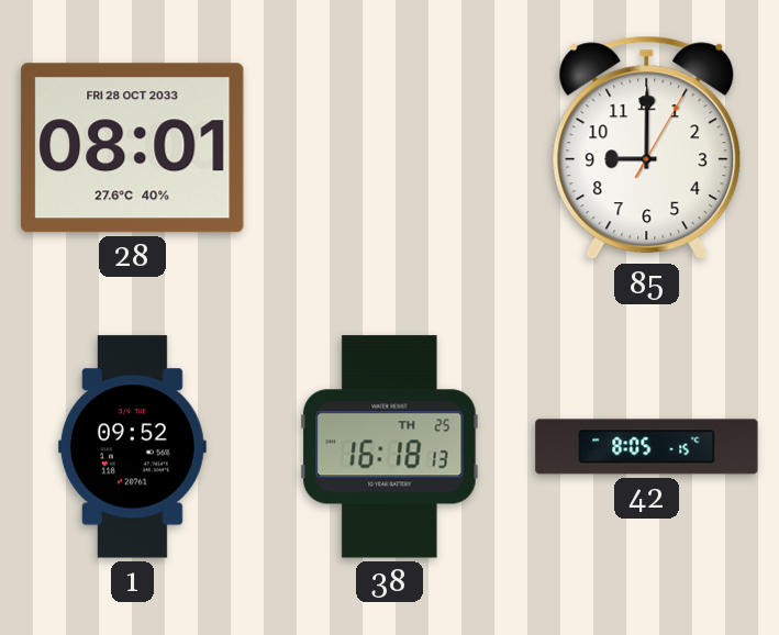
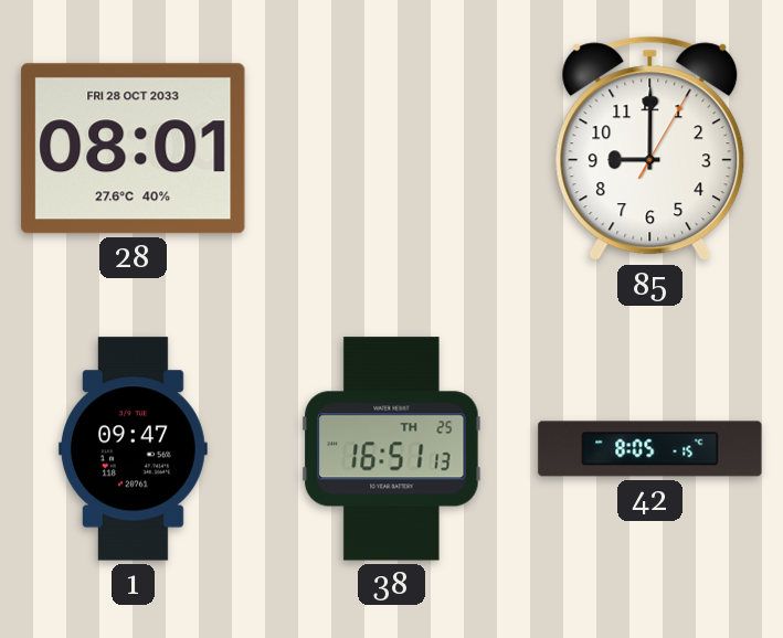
1: 09:52 -> 09:47
38: 16:18 -> 16:51
